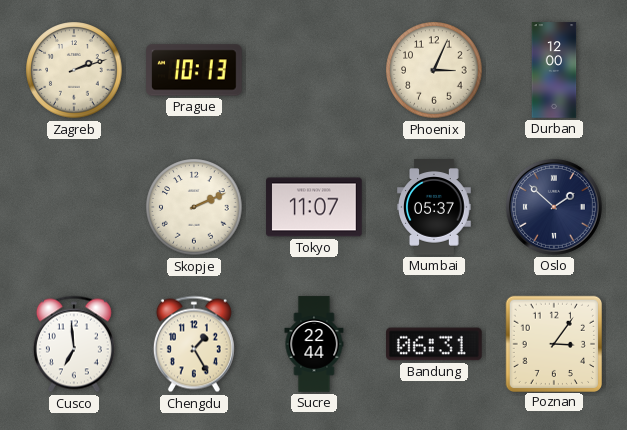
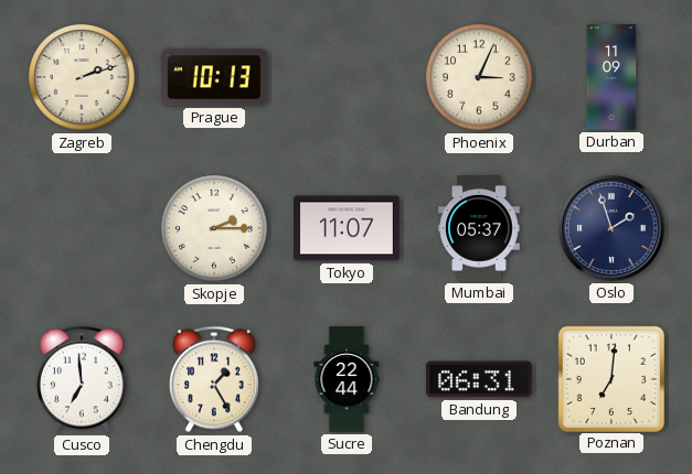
Durban: 12:00 -> 11:09
Skopje: 2:11 -> 2:15
Oslo: 1:52 -> 1:57
Poznan: 3:06 -> 7:01
